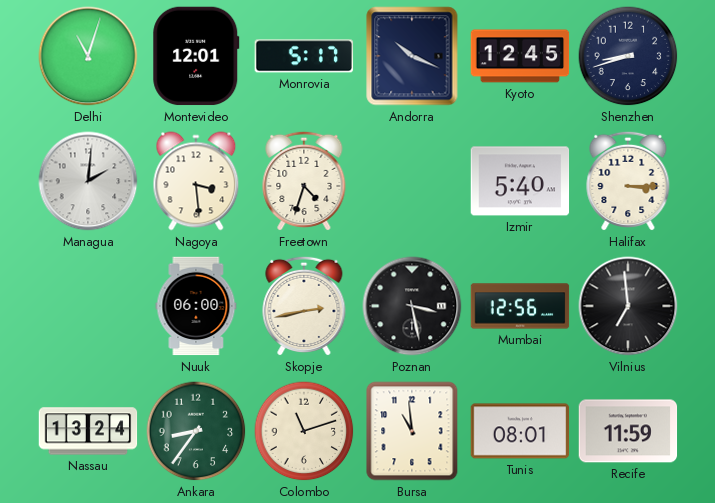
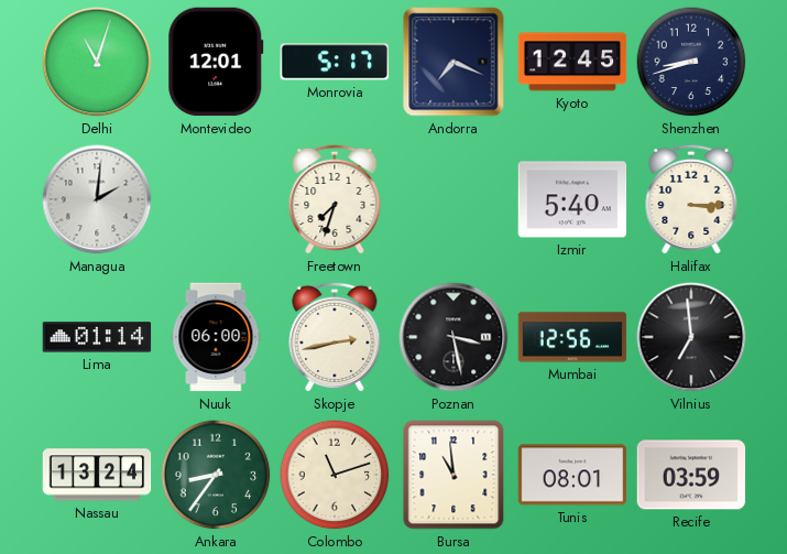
Andorra: 10:19 -> 7:19
Nagoya: 3:29 -> none
Freetown: 4:33 -> 7:33
Lima: none -> 01:14
Recife: 11:59 -> 03:59
